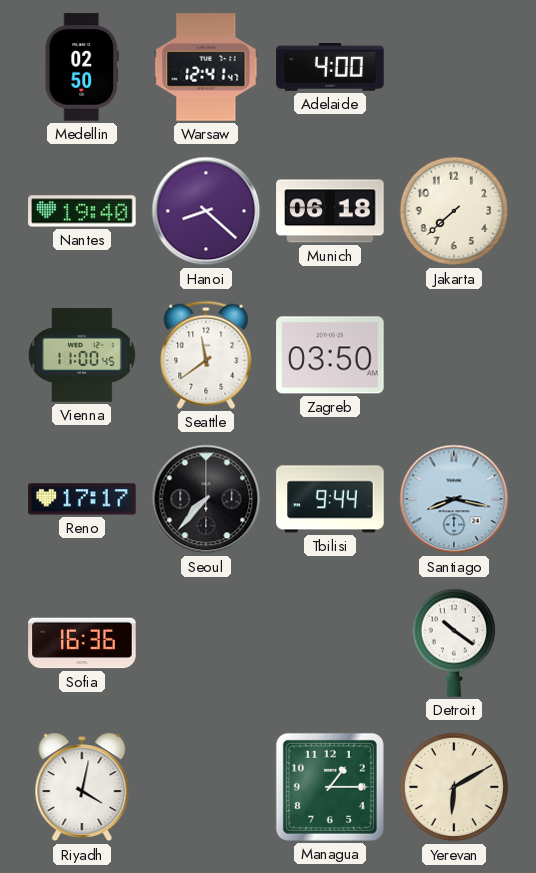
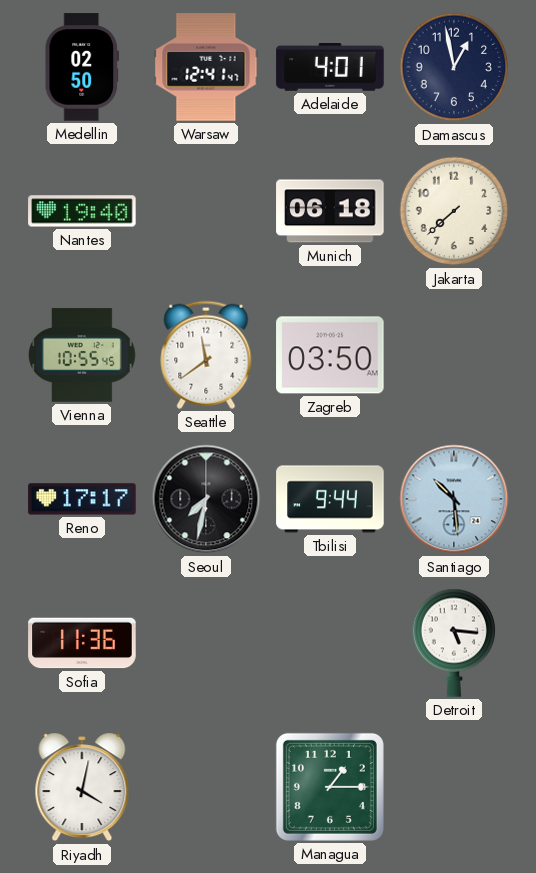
Adelaide: 4:00 -> 4:01
Damascus: none -> 12:58
Hanoi: 8:22 -> none
Vienna: 11:00 -> 10:55
Seoul: 7:37 -> 7:32
Santiago: 8:17 -> 10:29
Sofia: 16:36 -> 11:36
Detroit: 10:21 -> 5:16
Yerevan: 6:10 -> none
